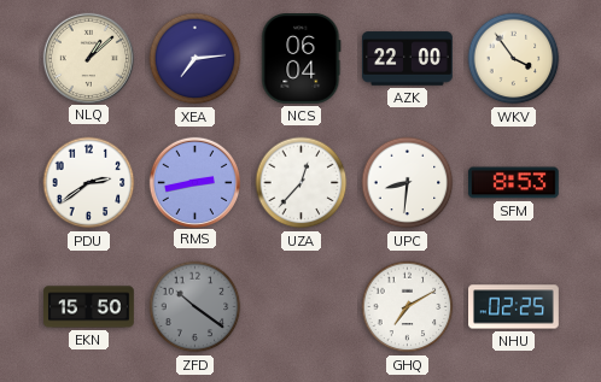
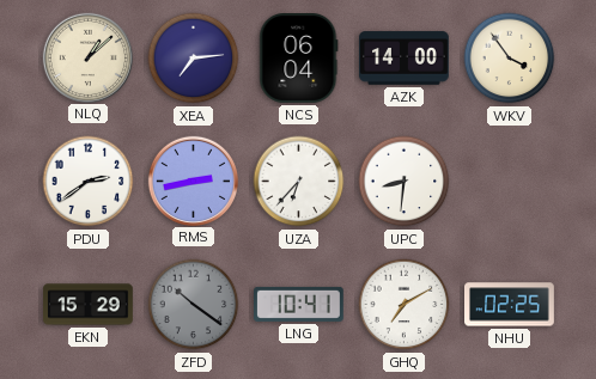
AZK: 22:00 -> 14:00
UZA: 12:37 -> 6:37
SFM: 8:53 -> none
EKN: 15:50 -> 15:29
LNG: none -> 10:41
